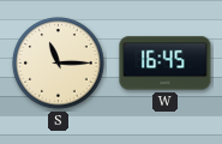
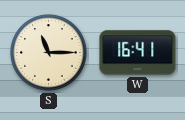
W: 16:45 -> 16:41
